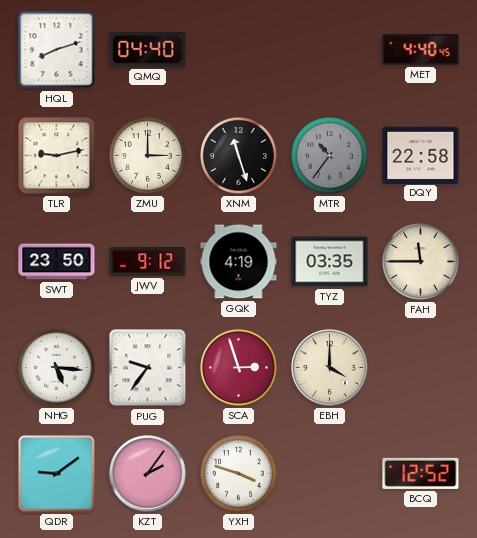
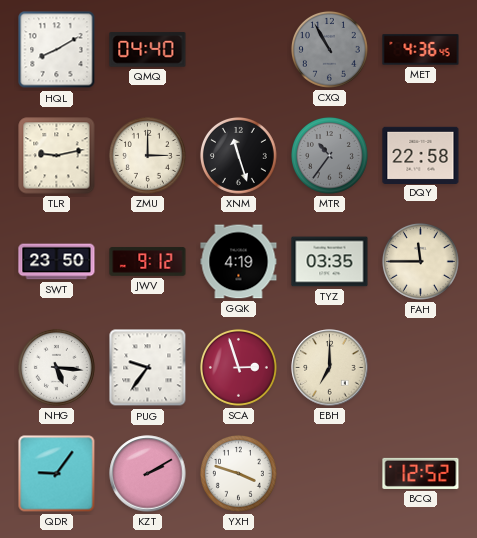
HQL: 8:12 -> 8:10
CXQ: none -> 10:55
MET: 4:40 -> 4:36
EBH: 4:00 -> 7:00
QDR: 9:09 -> 9:06
KZT: 2:06 -> 2:10
